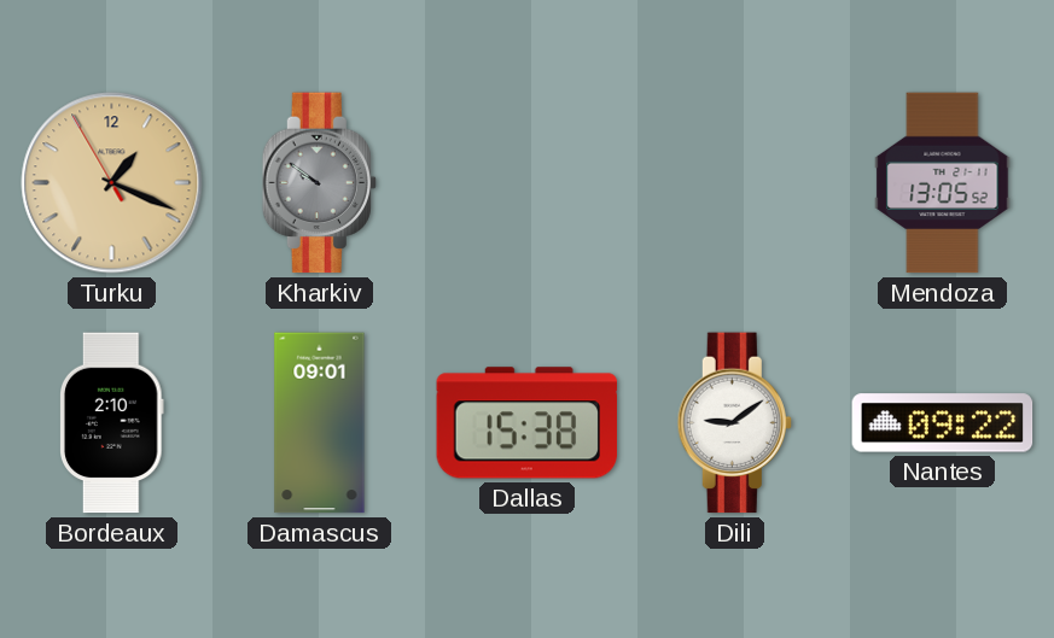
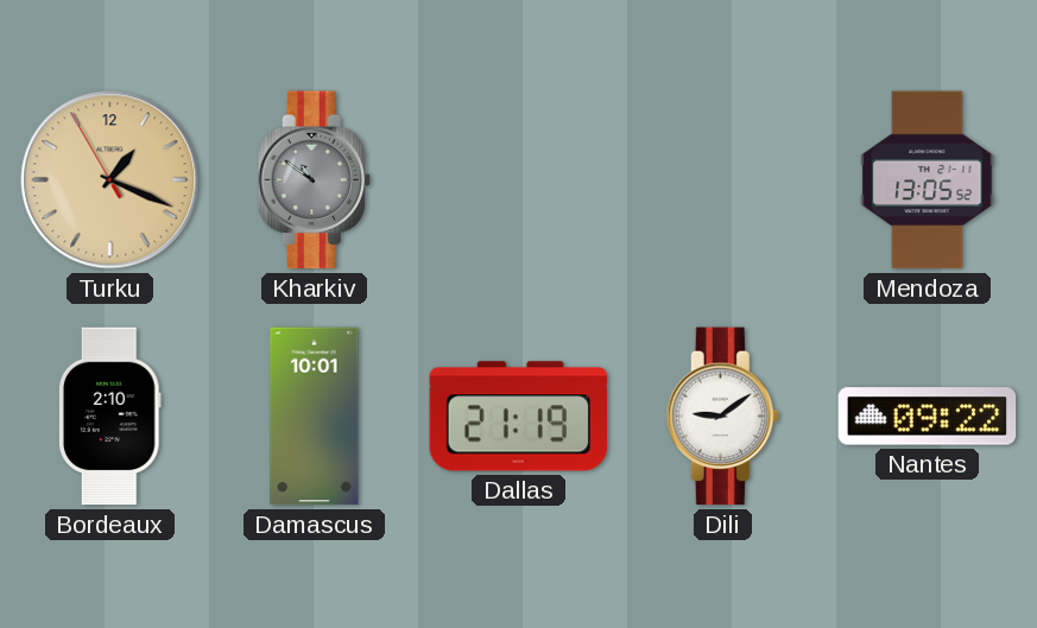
Kharkiv: 9:51 -> 10:51
Damascus: 09:01 -> 10:01
Dallas: 15:38 -> 21:19
